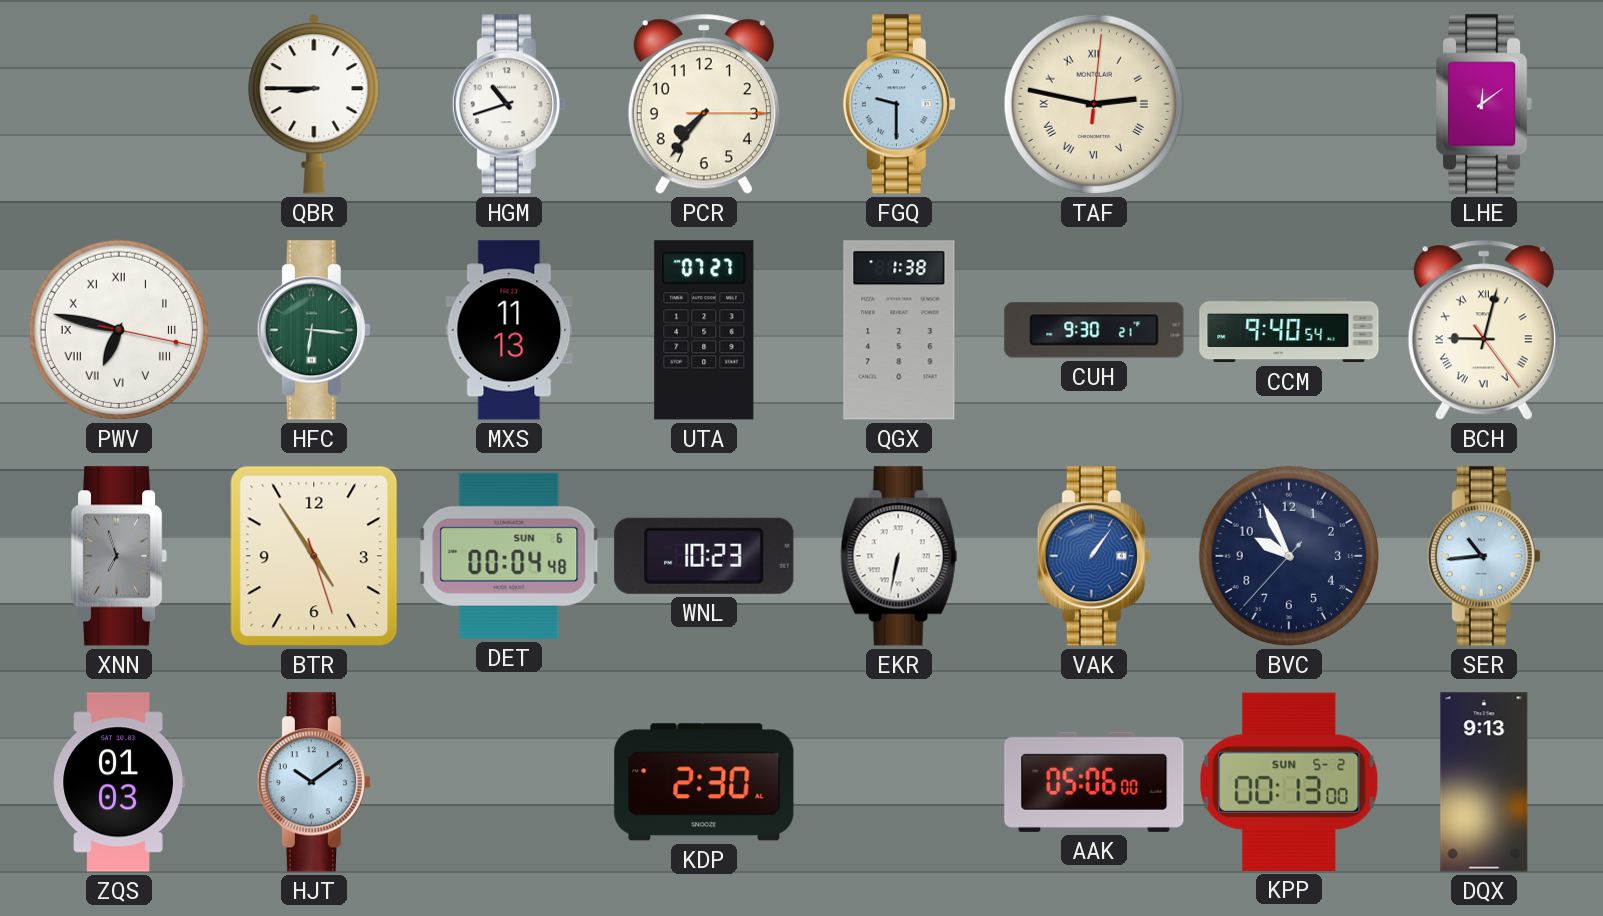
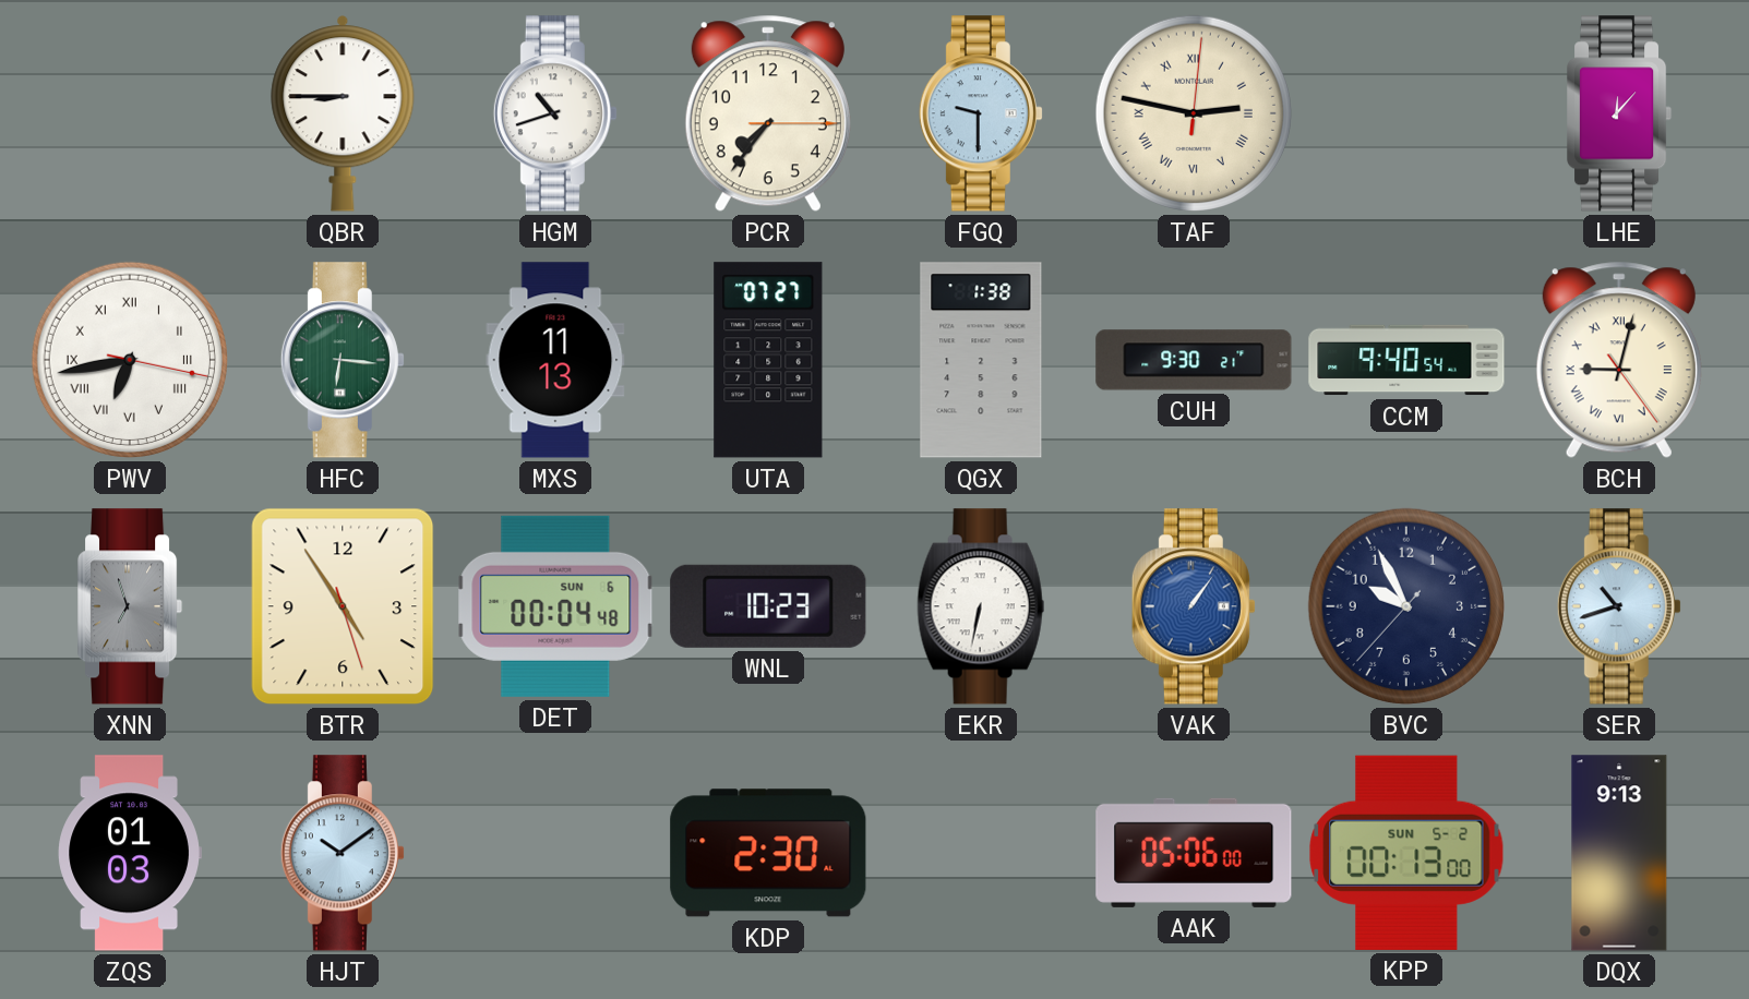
LHE: 12:09 -> 12:07
PWV: 6:47 -> 6:43
SER: 10:44 -> 10:42
